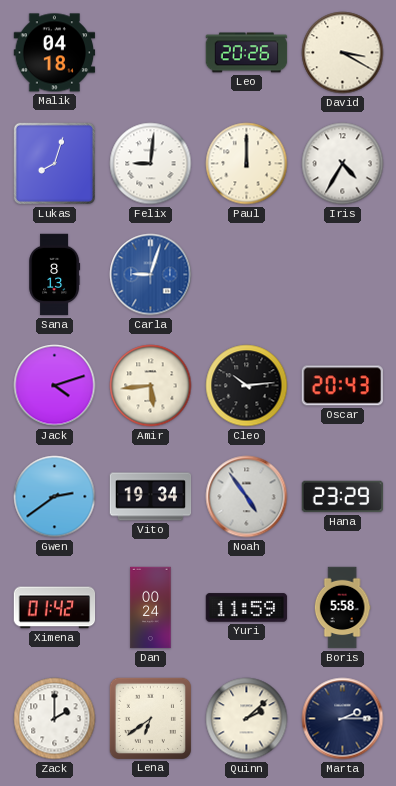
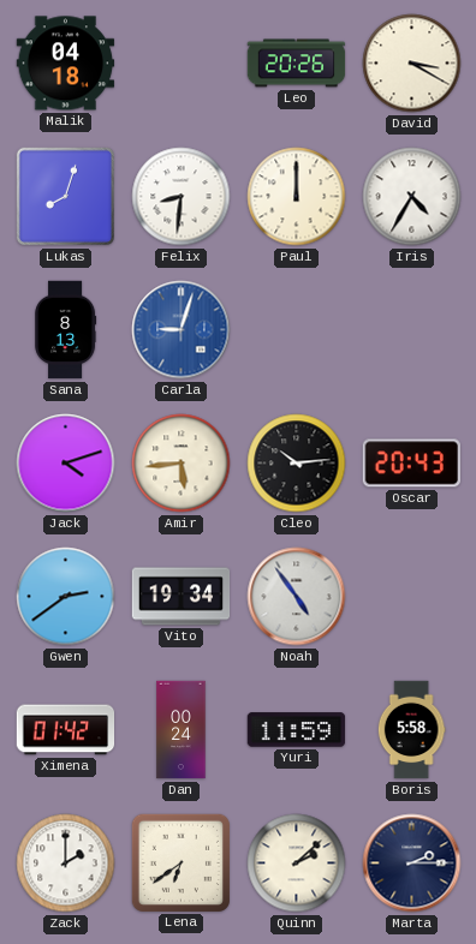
Felix: 9:01 -> 8:31
Hana: 23:29 -> none
